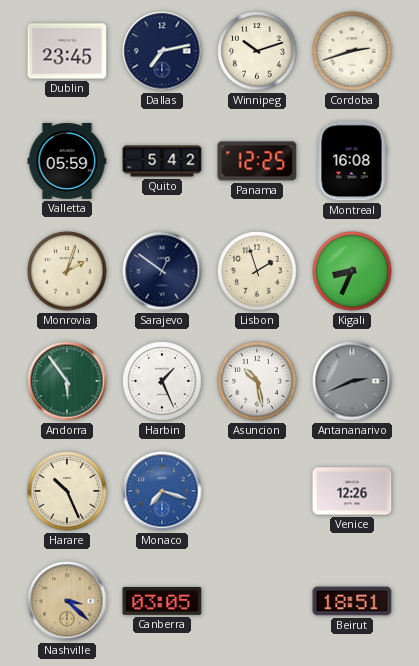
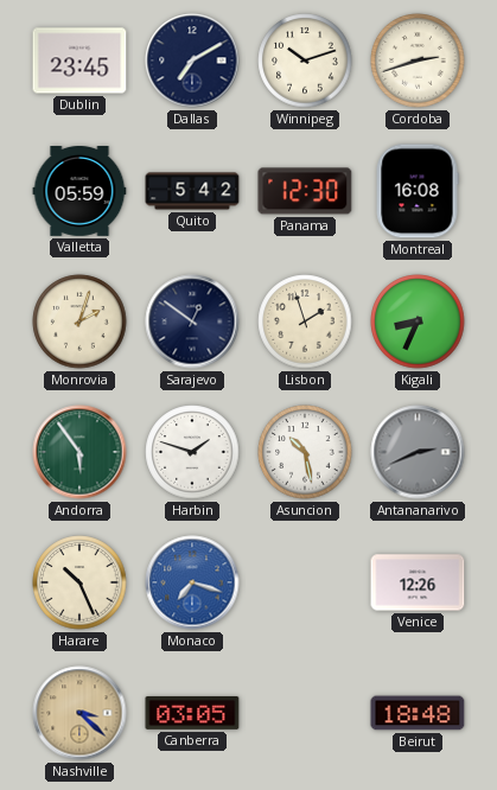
Dallas: 7:13 -> 7:10
Panama: 12:25 -> 12:30
Harbin: 1:26 -> 1:48
Beirut: 18:51 -> 18:48
